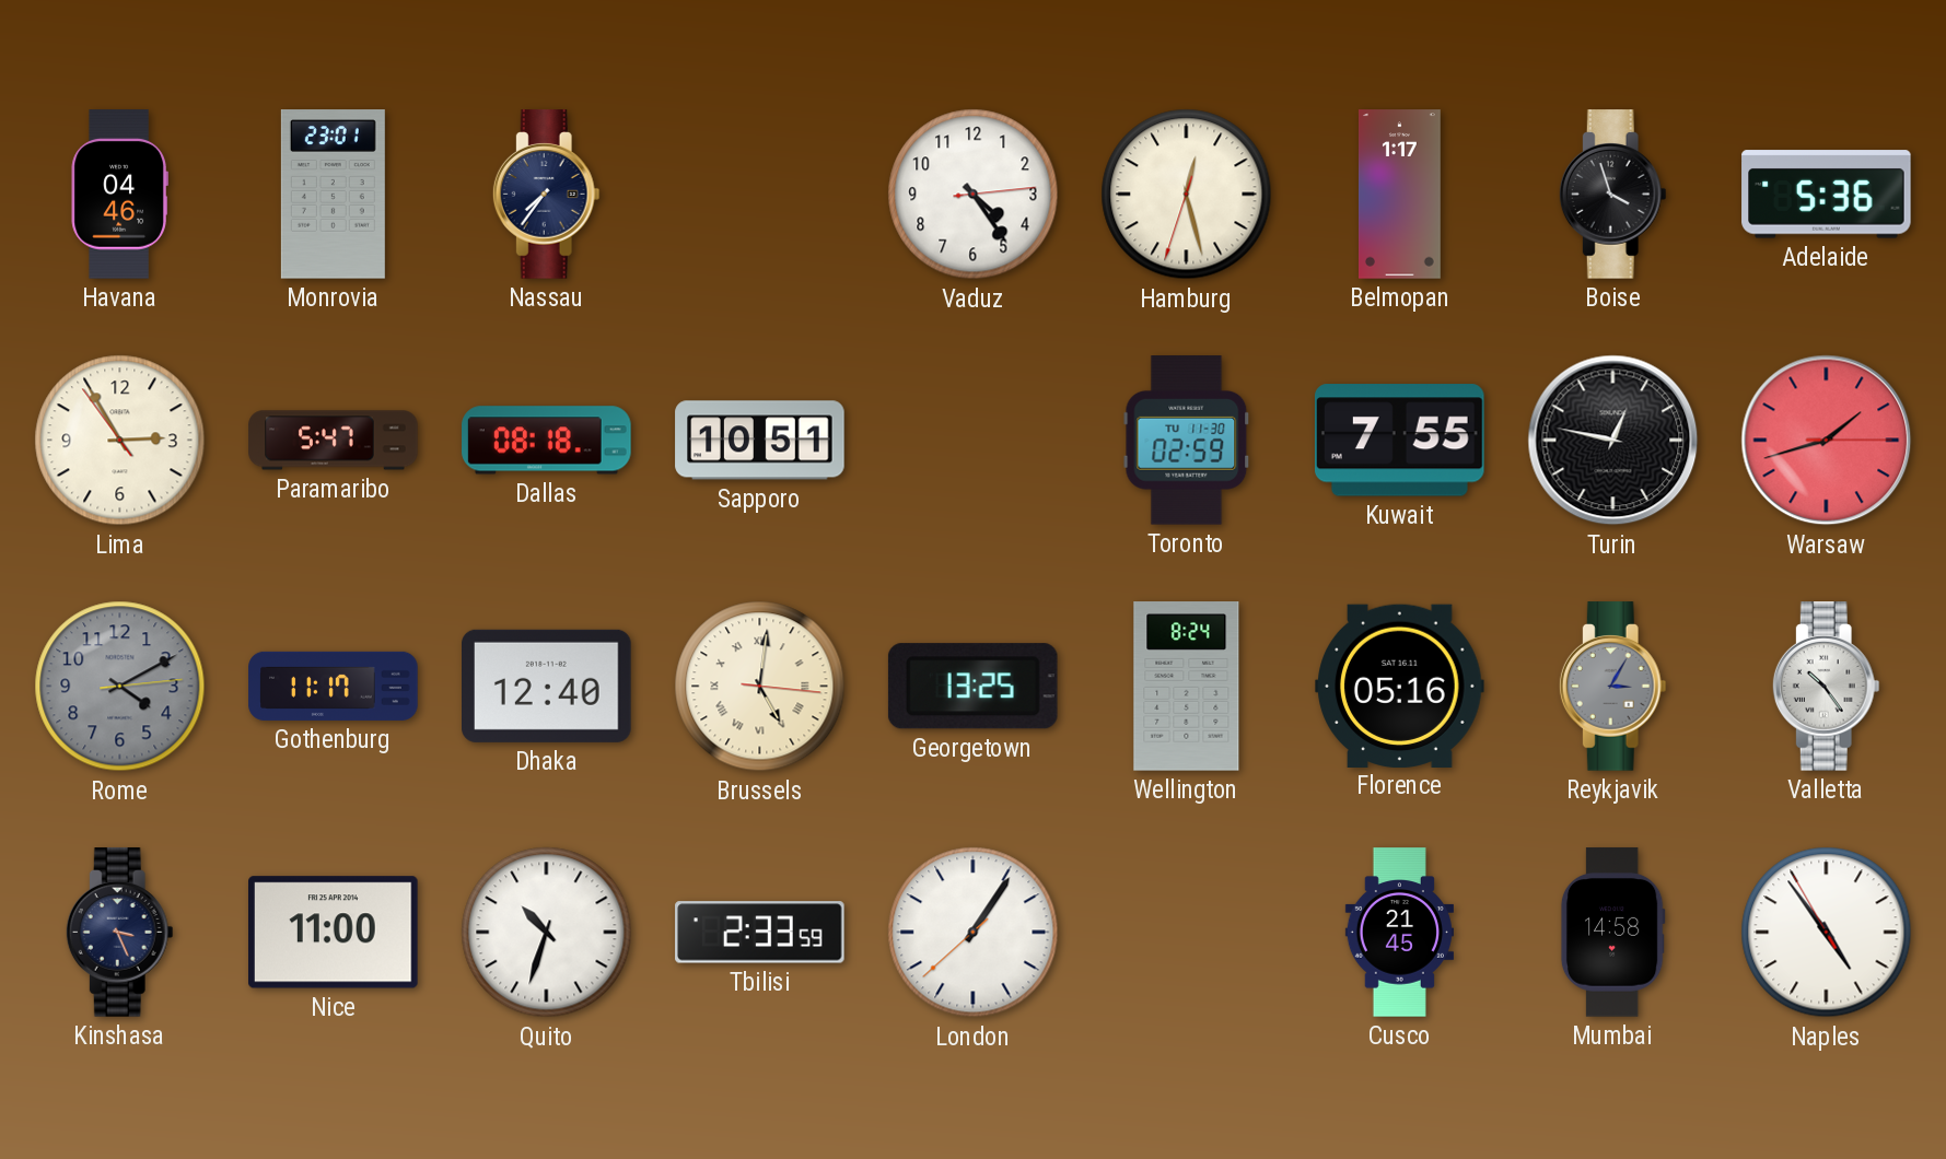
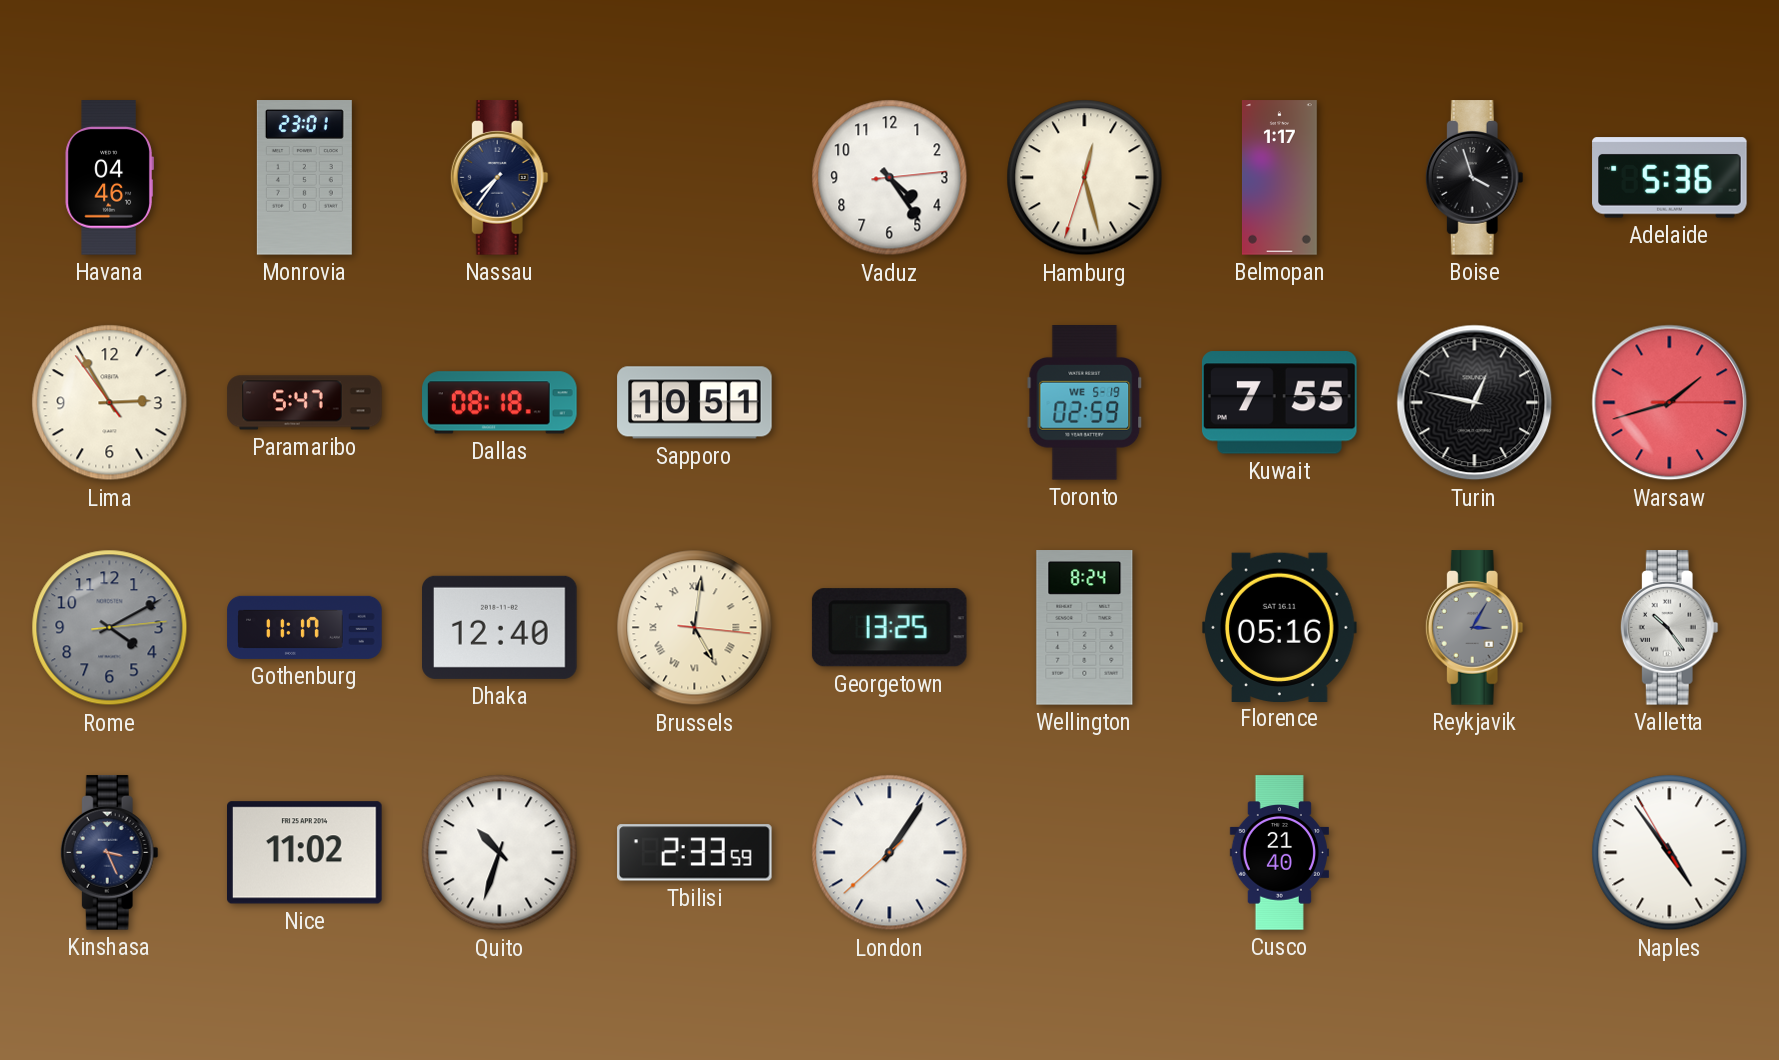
Toronto date: TU 11-30 -> WE 5-19
Nice: 11:00 -> 11:02
Cusco: 21:45 -> 21:40
Mumbai: 14:58 -> none
